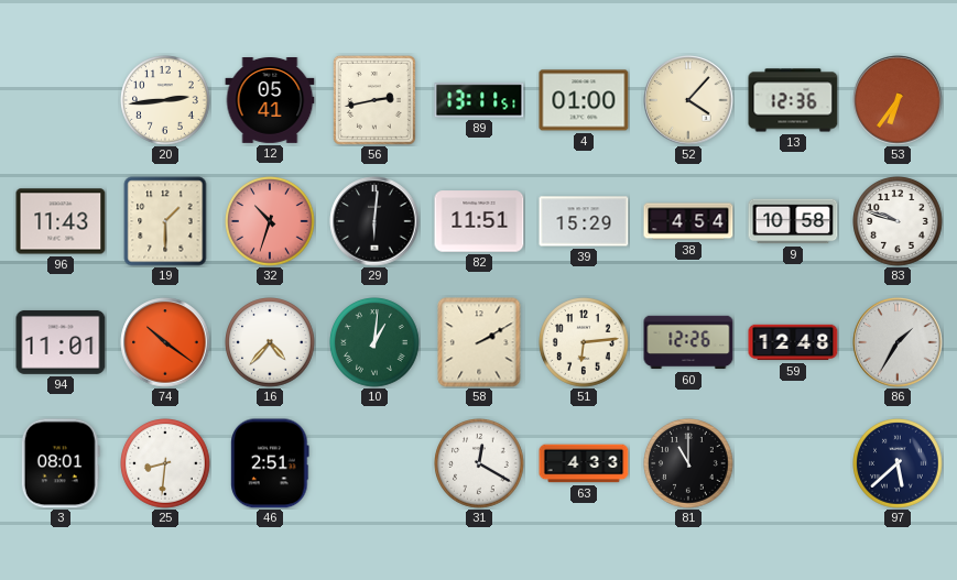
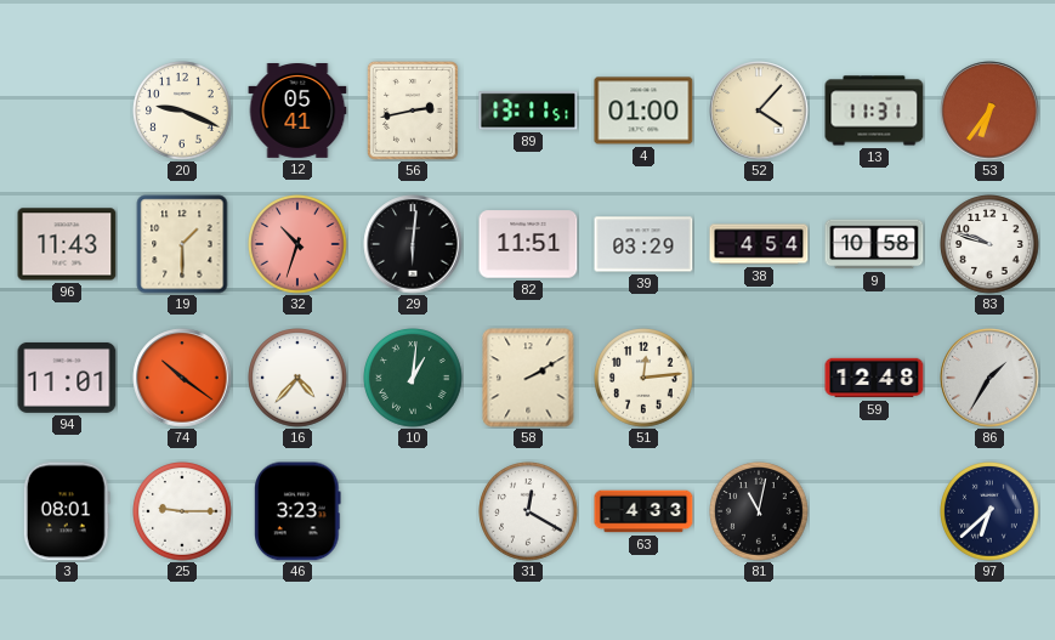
20: 2:44 -> 9:19
13: 12:36 -> 11:31
39: 15:29 -> 03:29
51: 6:14 -> 12:14
60: 12:26 -> none
25: 8:31 -> 9:15
46: 2:51 -> 3:23
81: 11:00 -> 11:02
97: 5:38 -> 6:38
